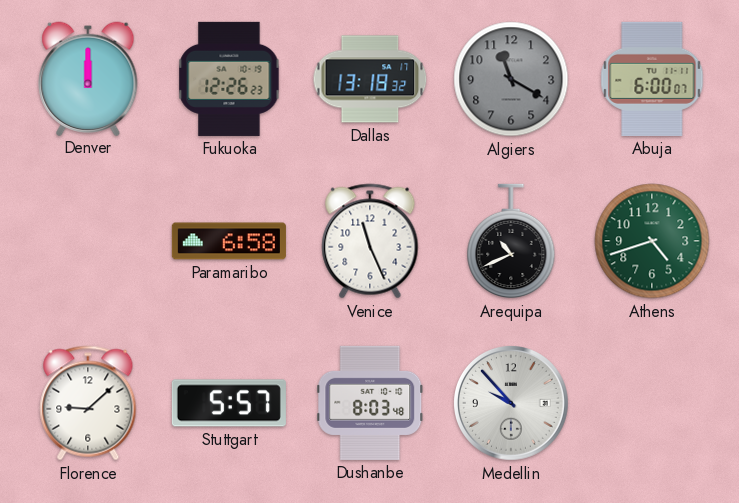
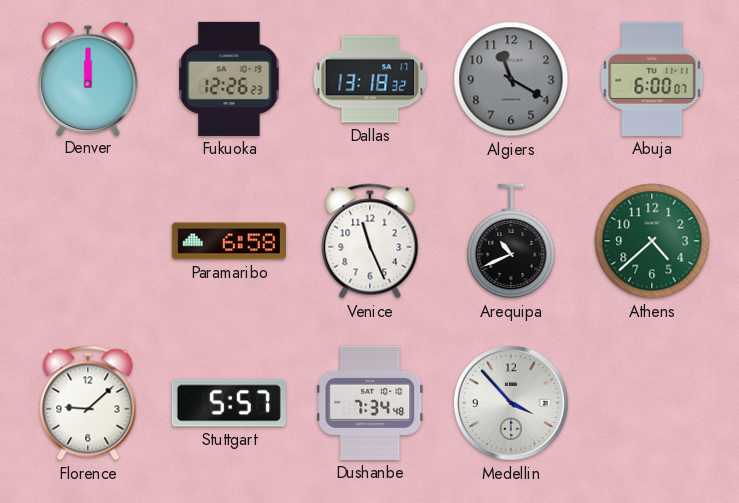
Athens: 4:42 -> 4:38
Dushanbe: 8:03 -> 7:34
Medellin: 9:53 -> 3:53
